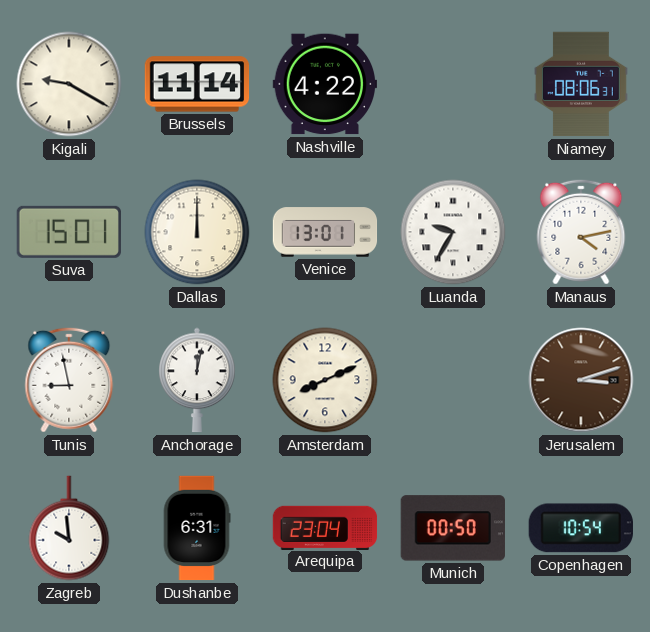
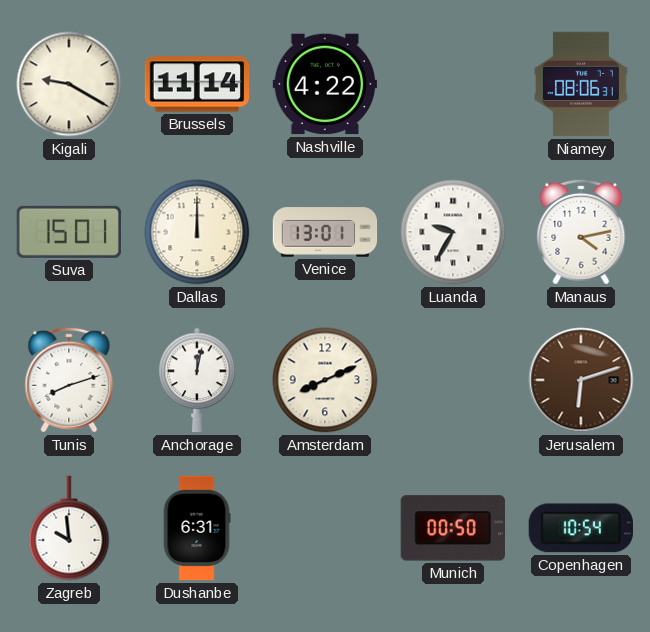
Tunis: 8:58 -> 8:12
Jerusalem: 3:12 -> 6:12
Arequipa: 23:04 -> none
